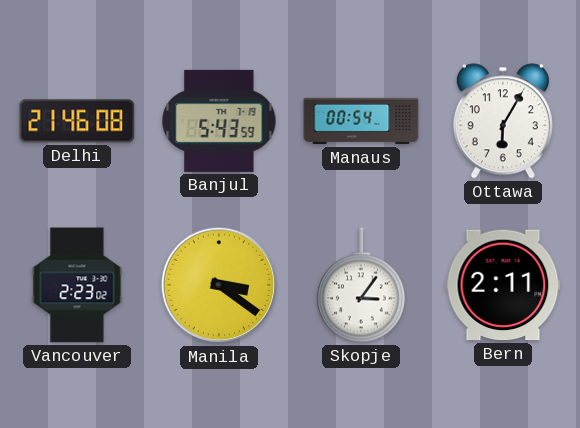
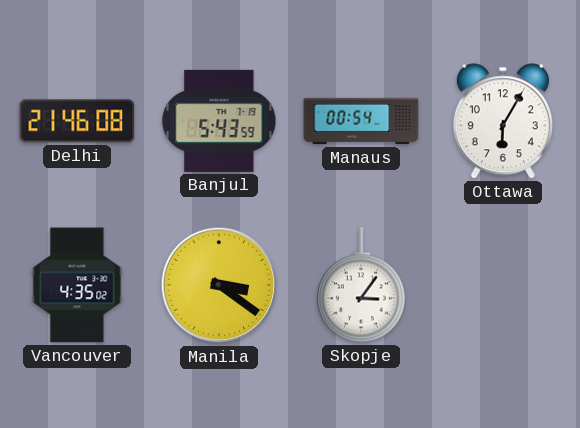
Vancouver: 2:23 -> 4:35
Bern: 2:11 -> none
